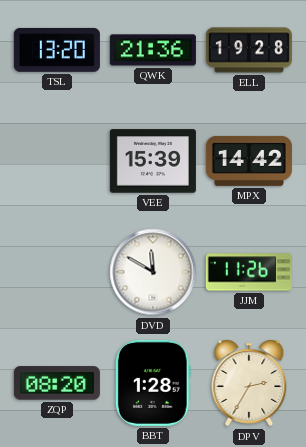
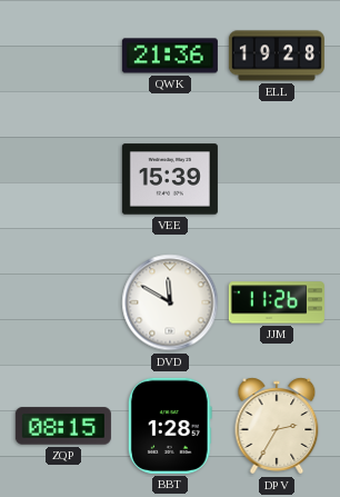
TSL: 13:20 -> none
MPX: 14:42 -> none
ZQP: 08:20 -> 08:15
